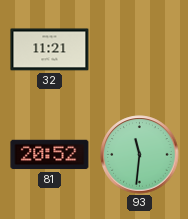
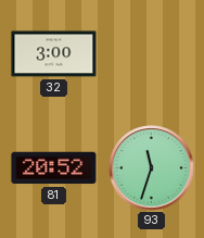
32: 11:21 -> 3:00
93: 11:31 -> 11:33
